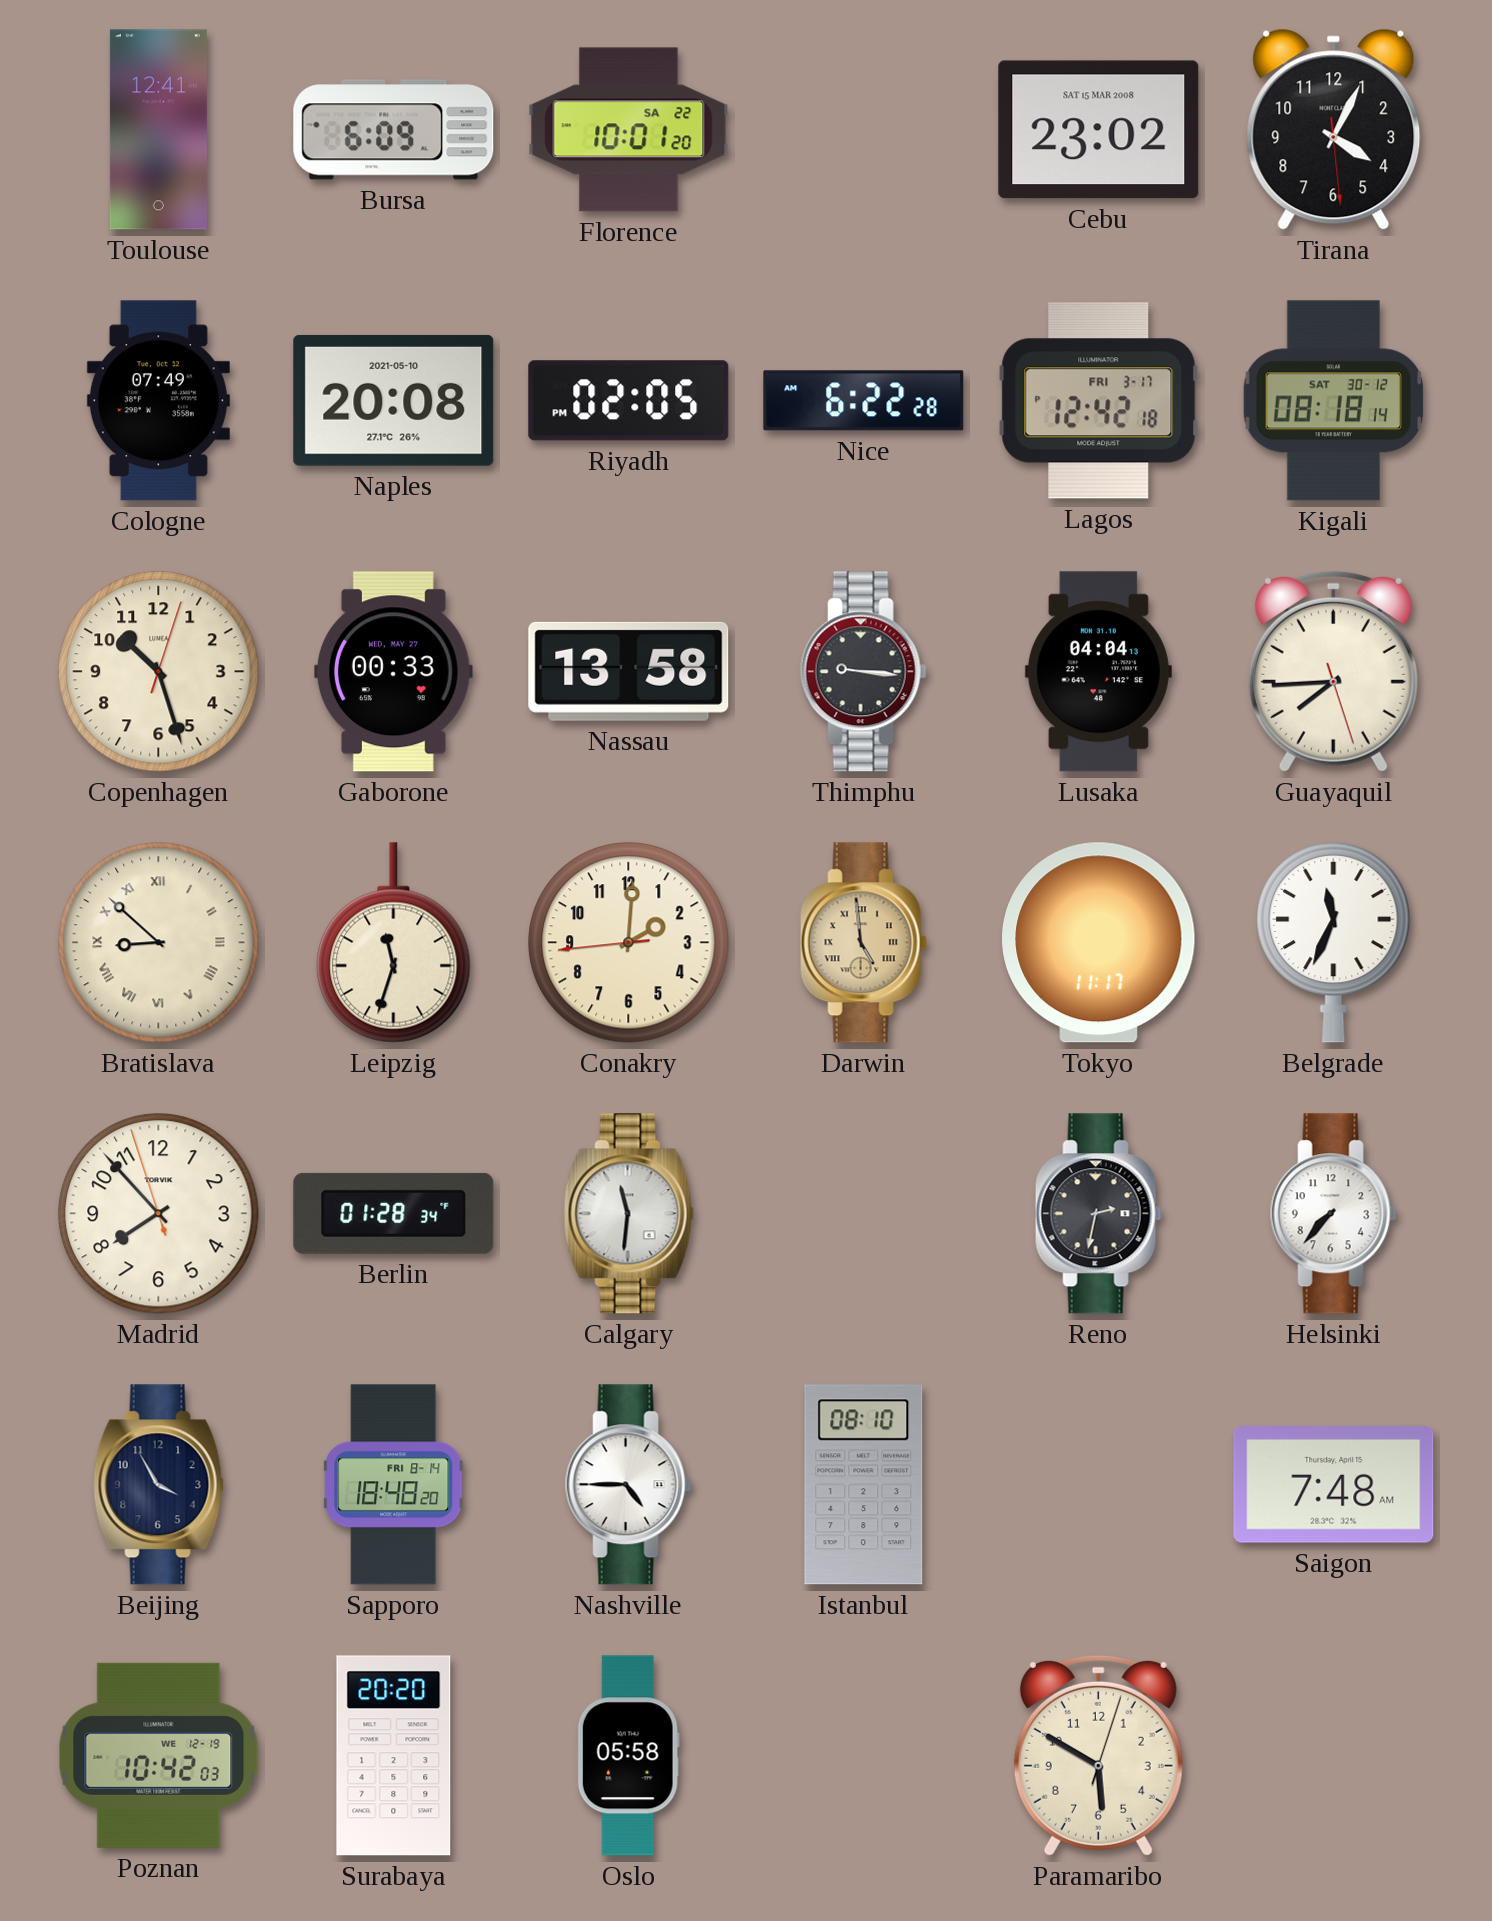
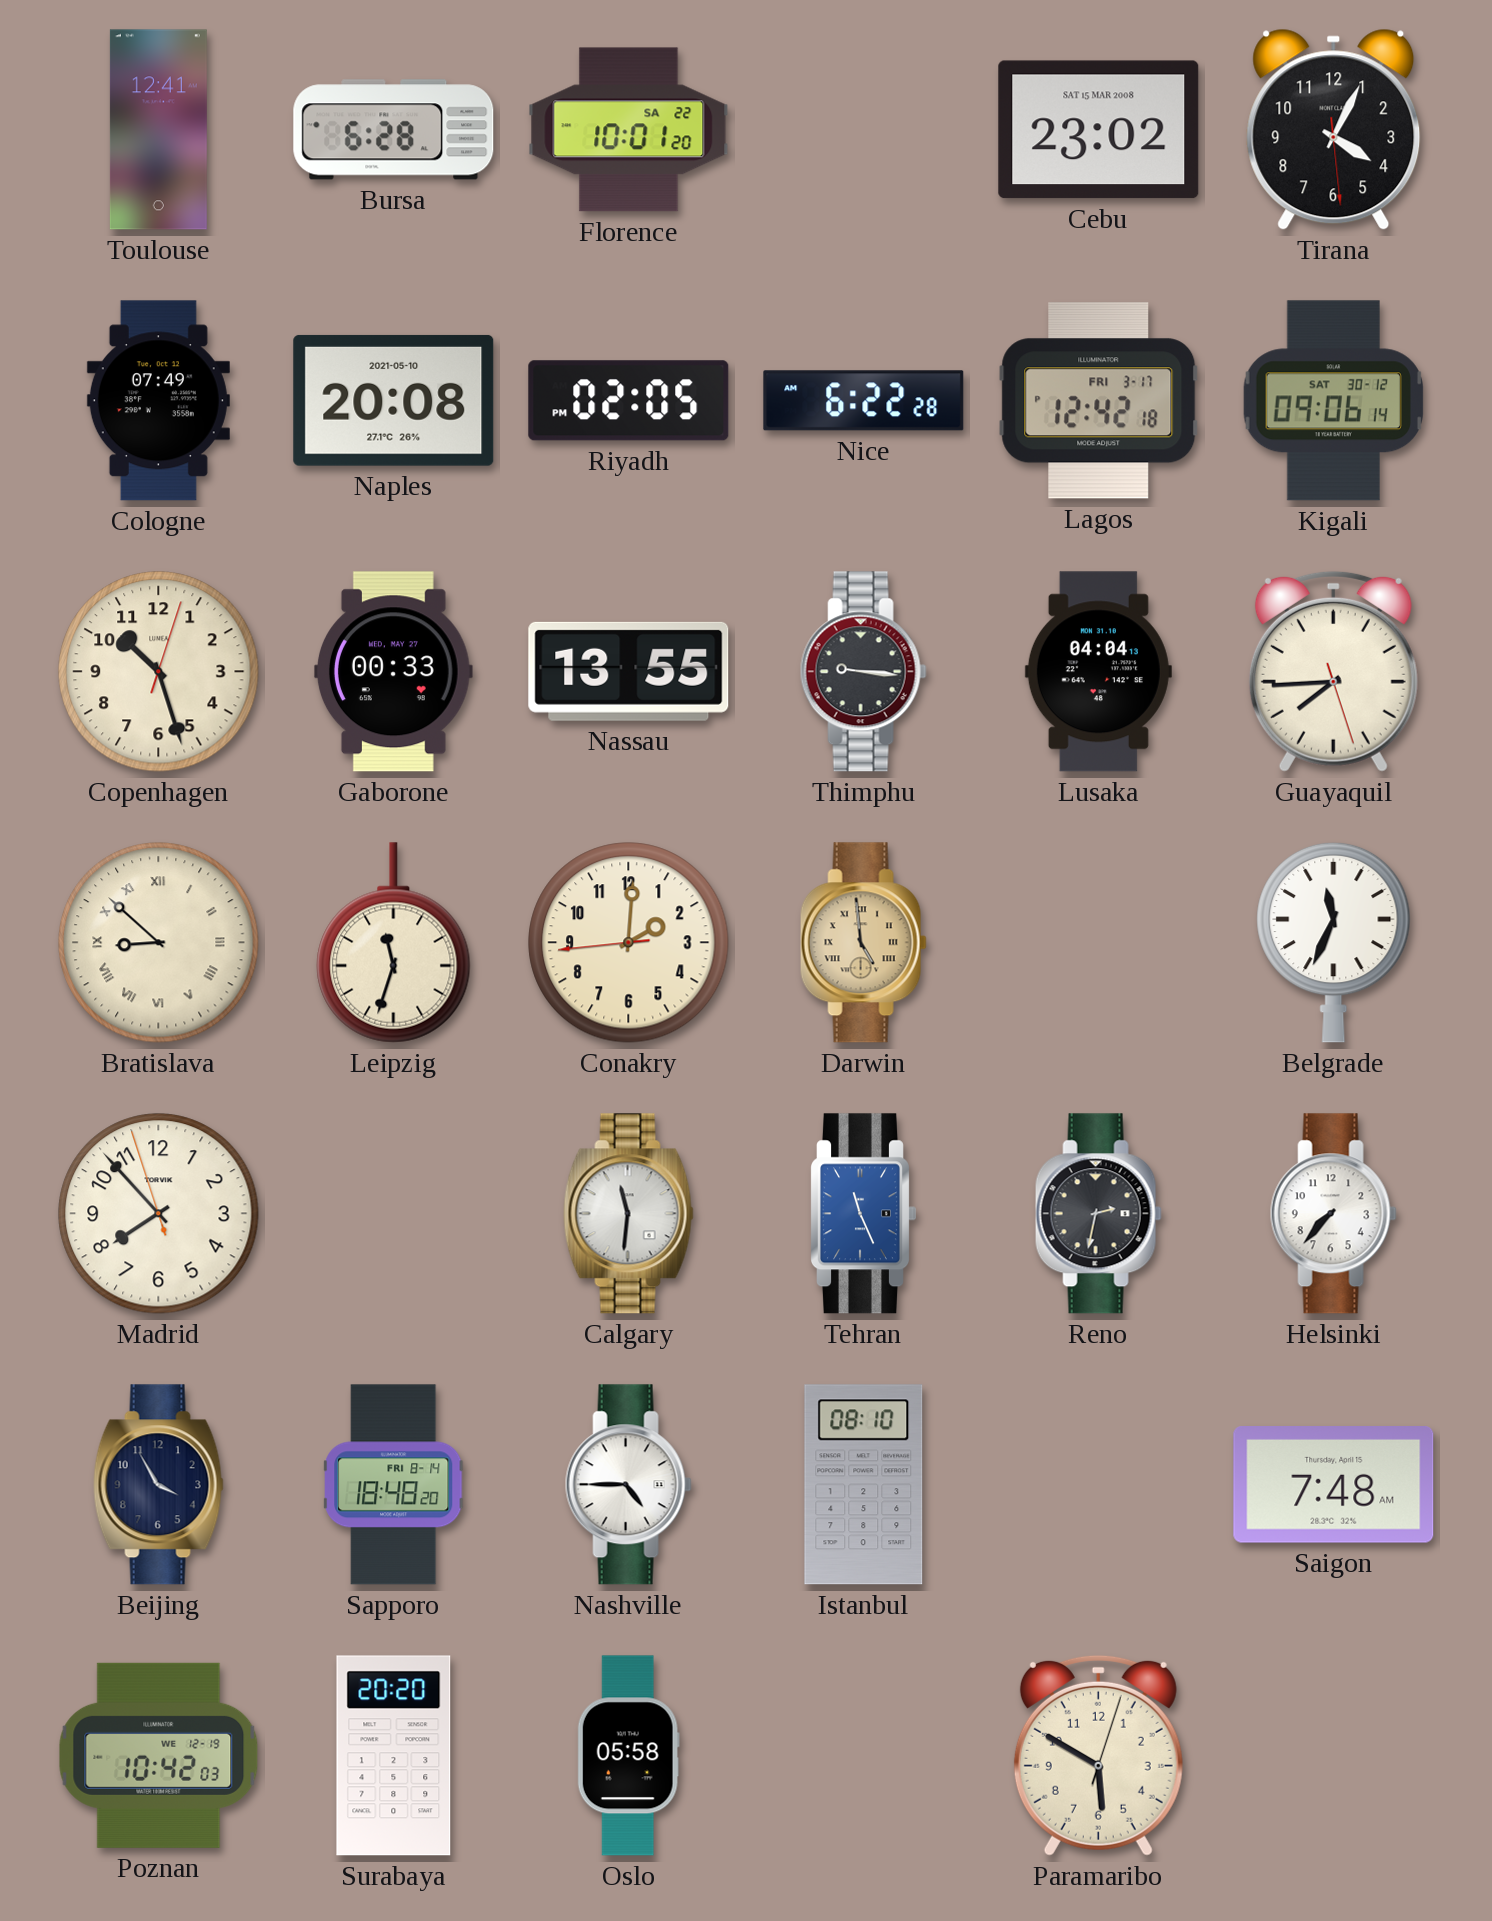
Bursa: 6:09 -> 6:28
Kigali: 08:18 -> 09:06
Nassau: 13:58 -> 13:55
Tokyo: 11:17 -> none
Berlin: 01:28 -> none
Tehran: none -> 11:26
